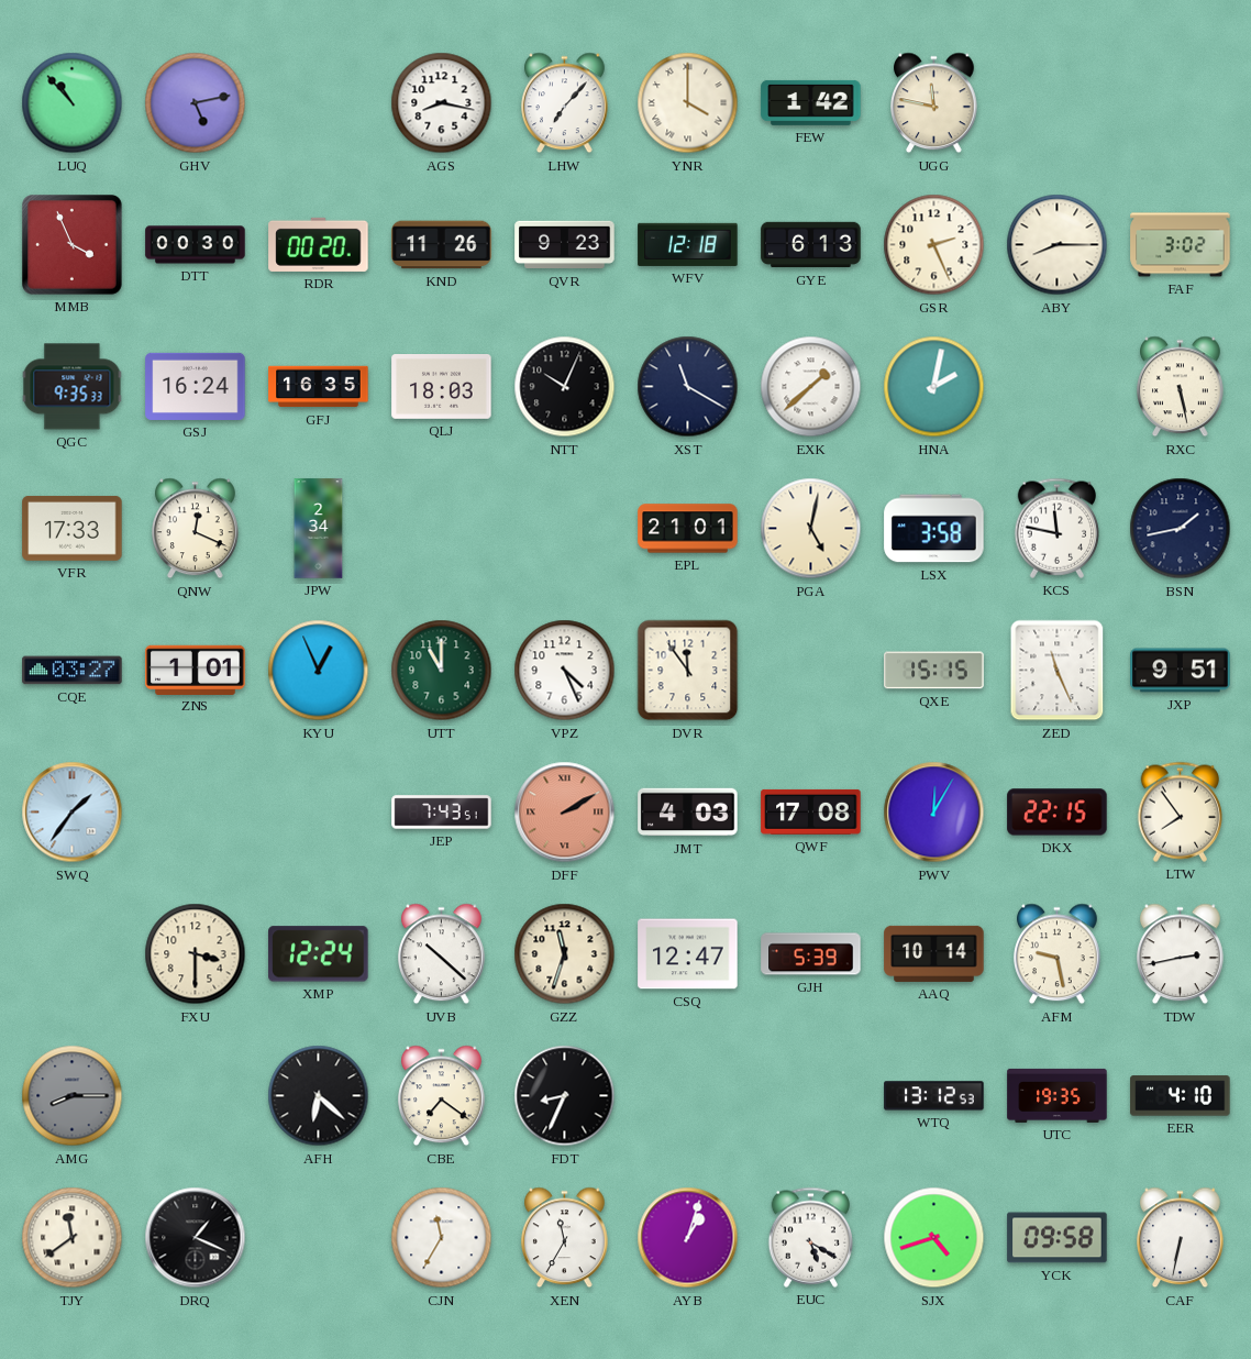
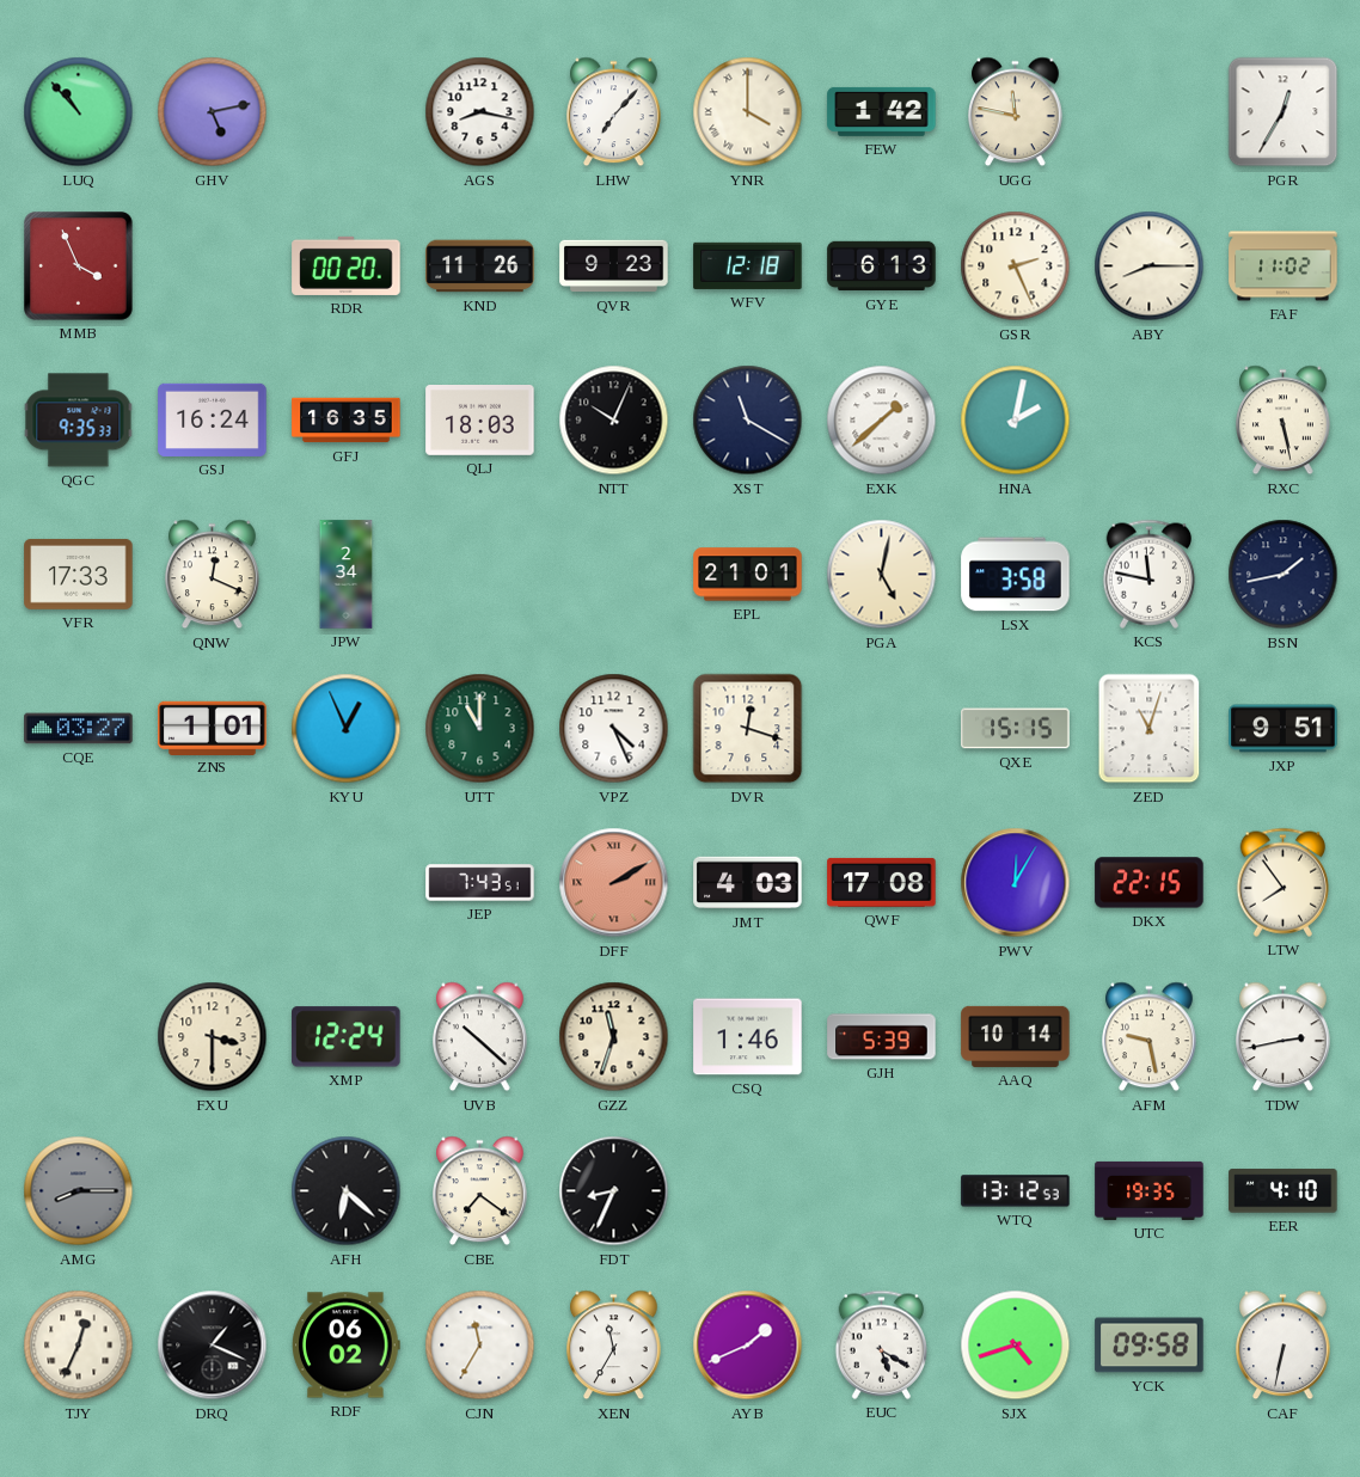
PGR: none -> 12:35
DTT: 00:30 -> none
FAF: 3:02 -> 11:02
DVR: 11:54 -> 12:18
ZED: 11:26 -> 11:03
SWQ: 1:36 -> none
CSQ: 12:47 -> 1:46
TJY: 11:39 -> 12:34
RDF: none -> 06:02
AYB: 1:03 -> 1:41
